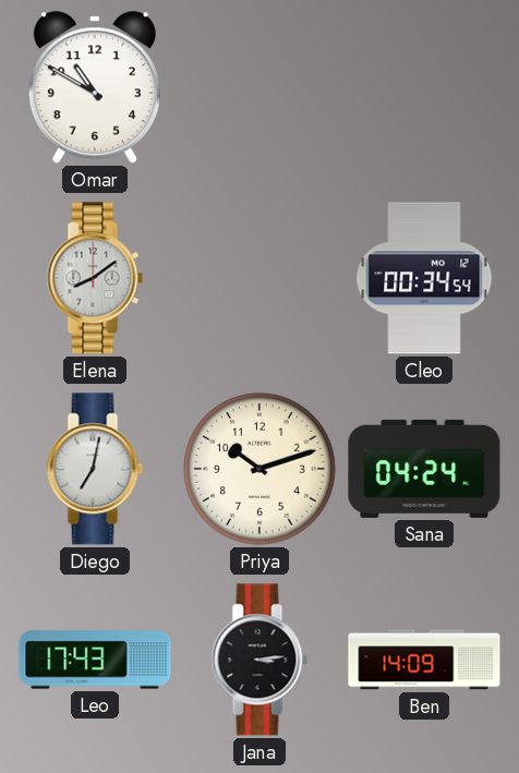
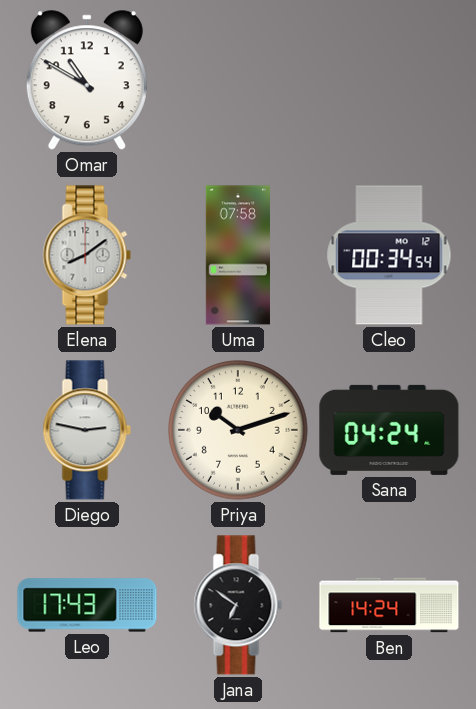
Uma: none -> 07:58
Diego: 7:02 -> 2:47
Jana: 3:14 -> 6:51
Ben: 14:09 -> 14:24
